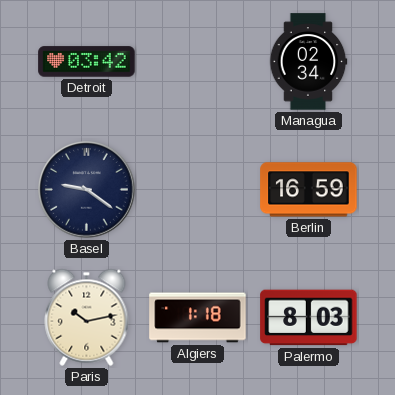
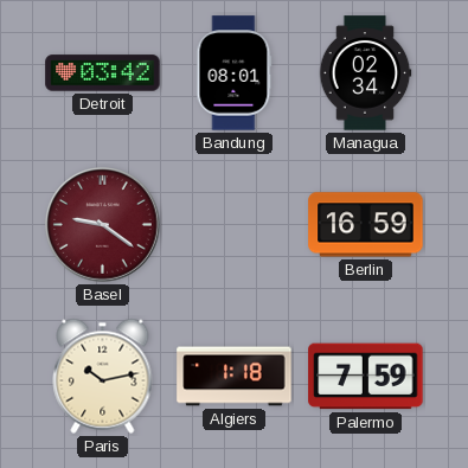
Bandung: none -> 08:01
Basel dial: navy -> burgundy
Palermo: 8:03 -> 7:59
